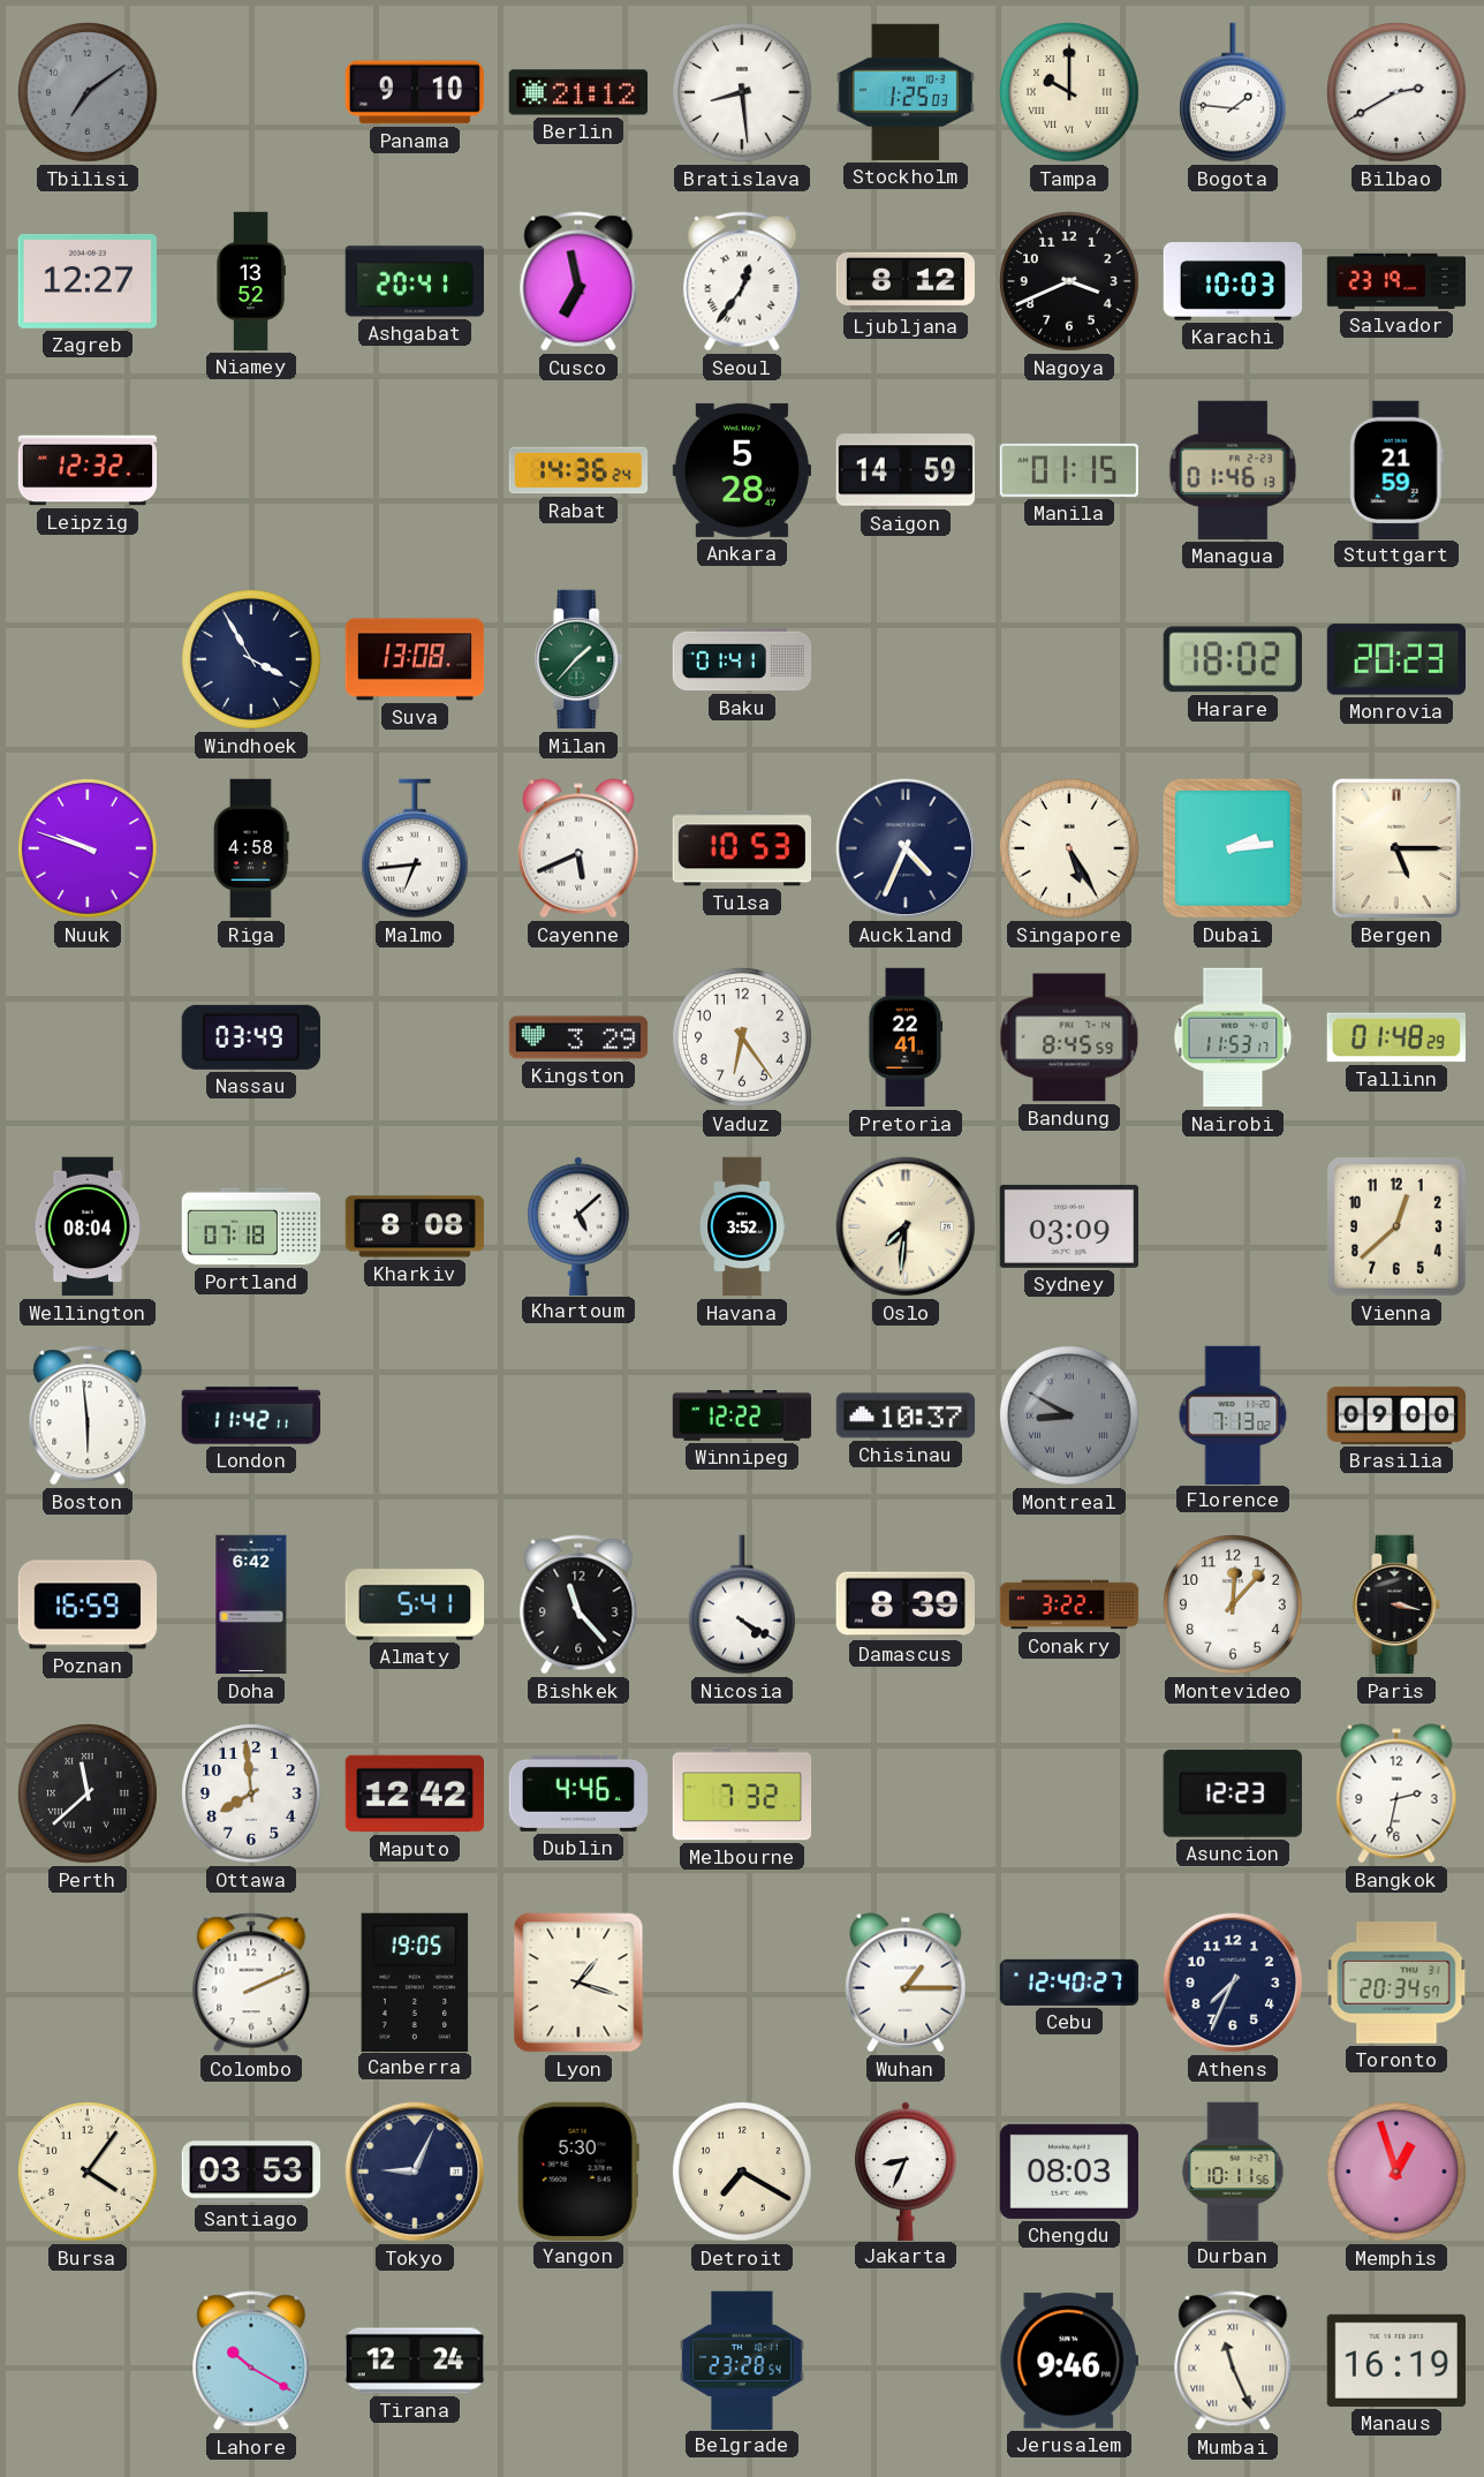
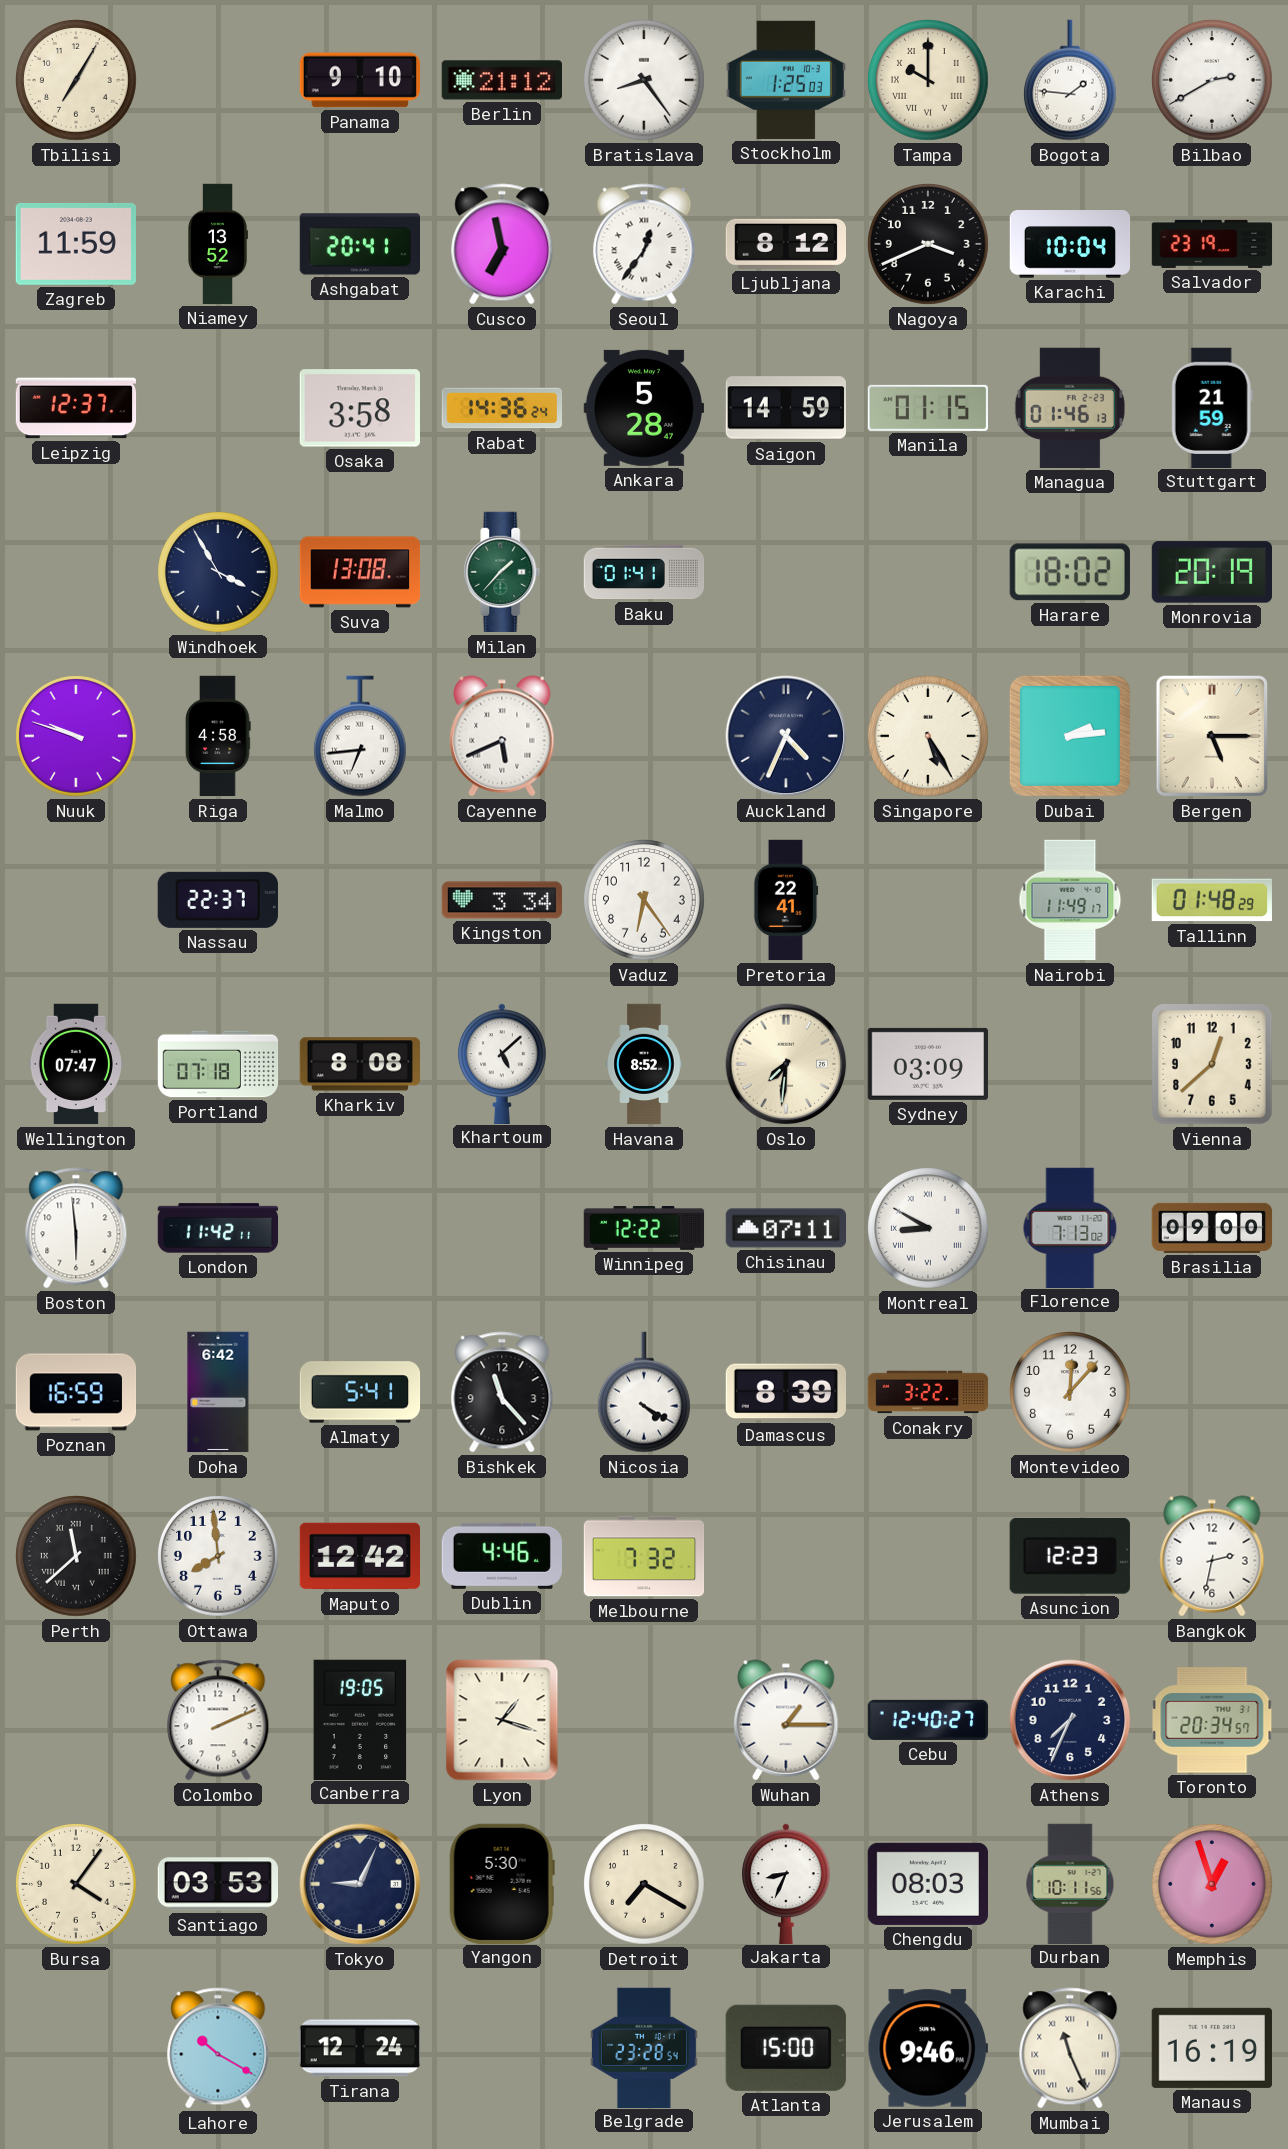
Tbilisi: 7:09 -> 7:05
Tbilisi dial: grey -> cream
Bratislava: 8:29 -> 8:24
Zagreb: 12:27 -> 11:59
Karachi: 10:03 -> 10:04
Leipzig: 12:32 -> 12:37
Osaka: none -> 3:58
Monrovia: 20:23 -> 20:19
Tulsa: 10:53 -> none
Nassau: 03:49 -> 22:37
Kingston: 3:29 -> 3:34
Bandung: 8:45 -> none
Nairobi: 11:53 -> 11:49
Wellington: 08:04 -> 07:47
Havana: 3:52 -> 8:52
Chisinau: 10:37 -> 07:11
Montreal dial: grey -> white
Paris: 3:17 -> none
Atlanta: none -> 15:00
